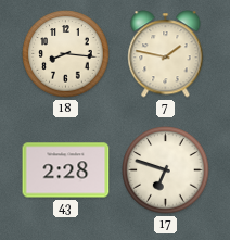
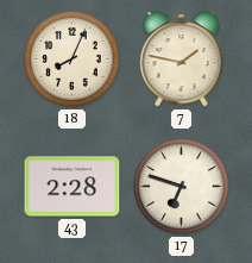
18: 8:16 -> 8:04
